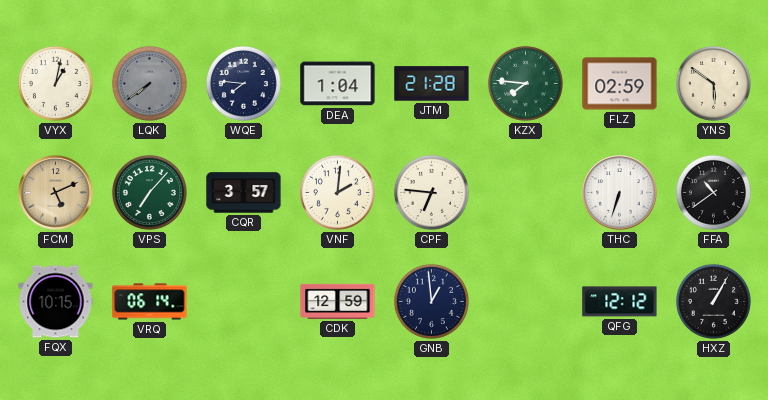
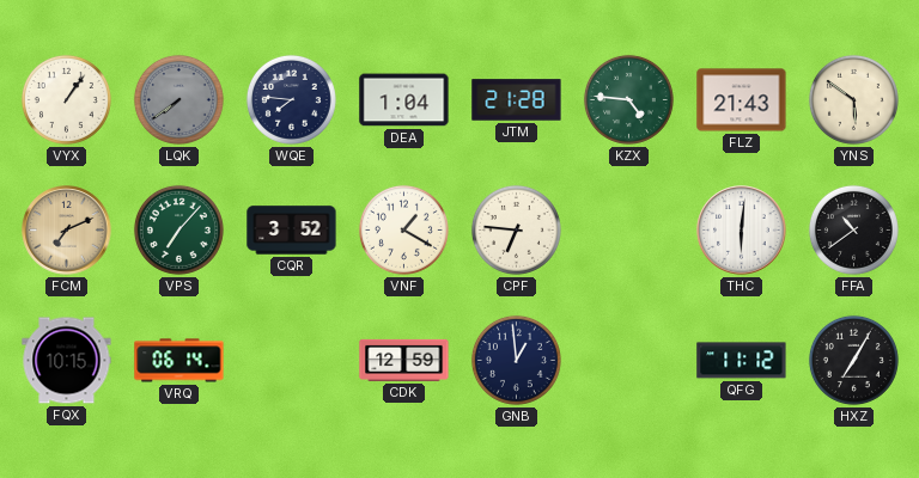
VYX: 1:02 -> 1:06
KZX: 7:46 -> 4:46
FLZ: 02:59 -> 21:43
FCM: 5:11 -> 7:11
CQR: 3:57 -> 3:52
VNF: 2:01 -> 1:20
THC: 6:33 -> 6:01
QFG: 12:12 -> 11:12
HXZ: 1:05 -> 7:05
